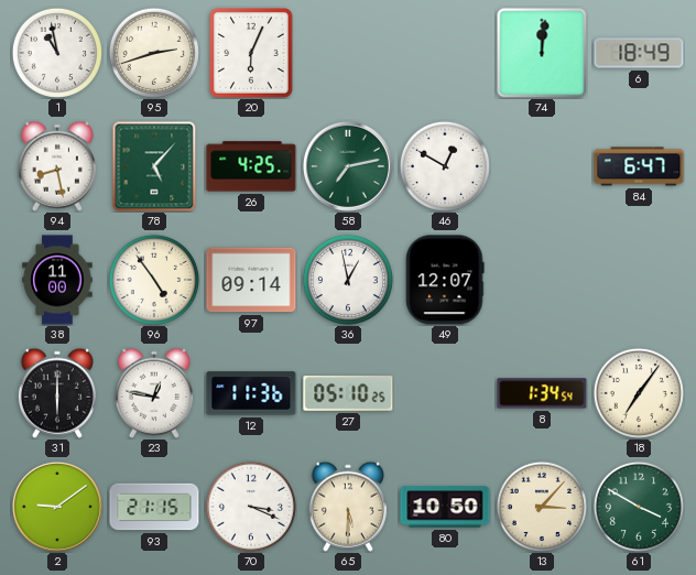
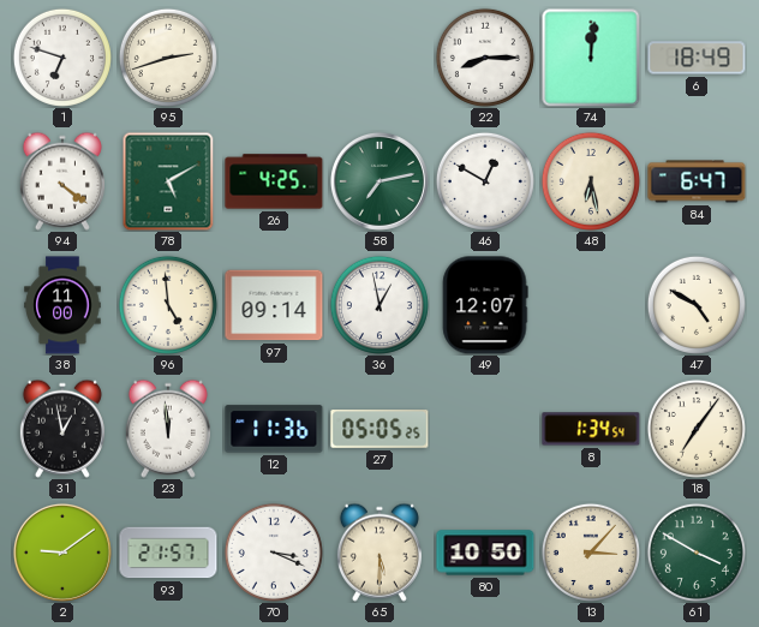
1: 10:58 -> 6:48
20: 6:04 -> none
22: none -> 8:15
94: 8:28 -> 4:21
78: 5:07 -> 5:10
48: none -> 6:28
96: 4:54 -> 4:59
47: none -> 4:50
31: 6:00 -> 12:58
23: 12:47 -> 11:59
27: 05:10 -> 05:05
93: 21:15 -> 21:57
